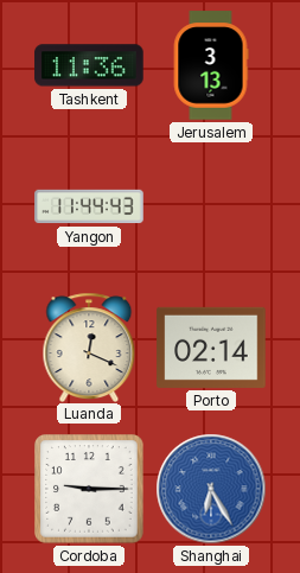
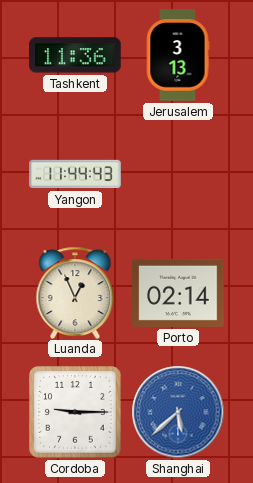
Luanda: 12:19 -> 12:56
Shanghai: 6:25 -> 5:38
